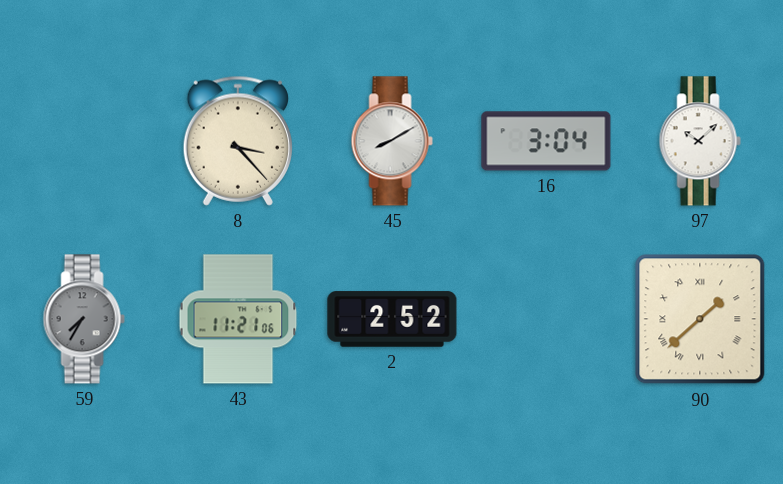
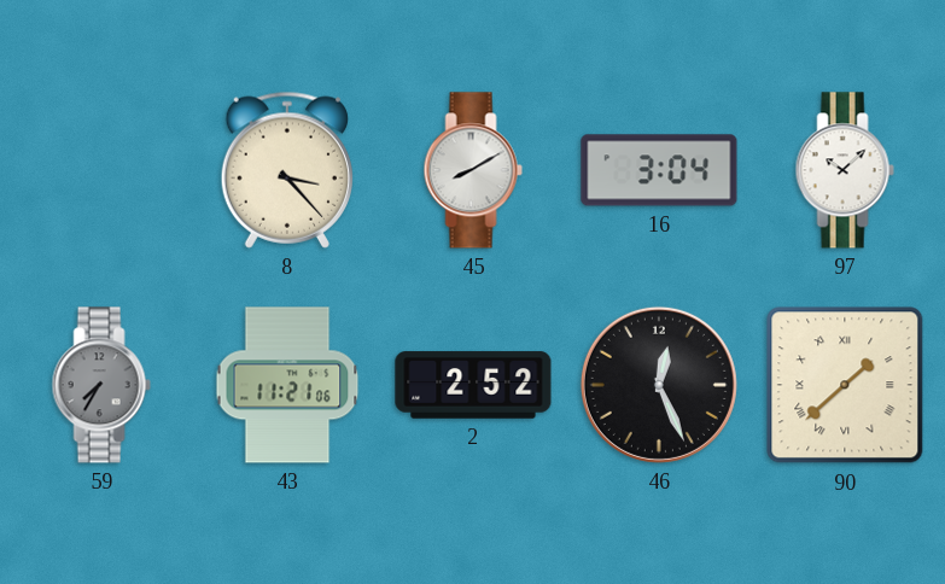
46: none -> 12:26
